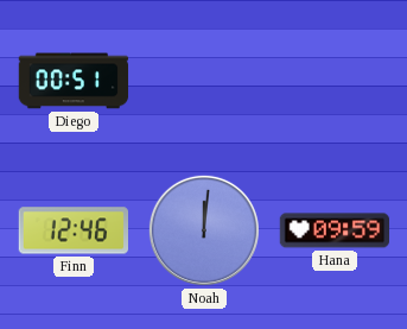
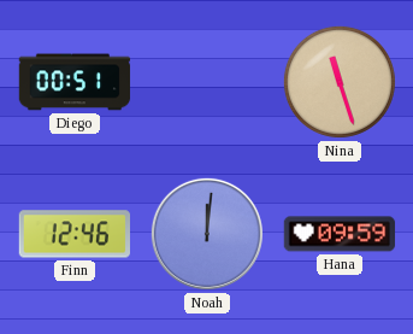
Nina: none -> 11:27
